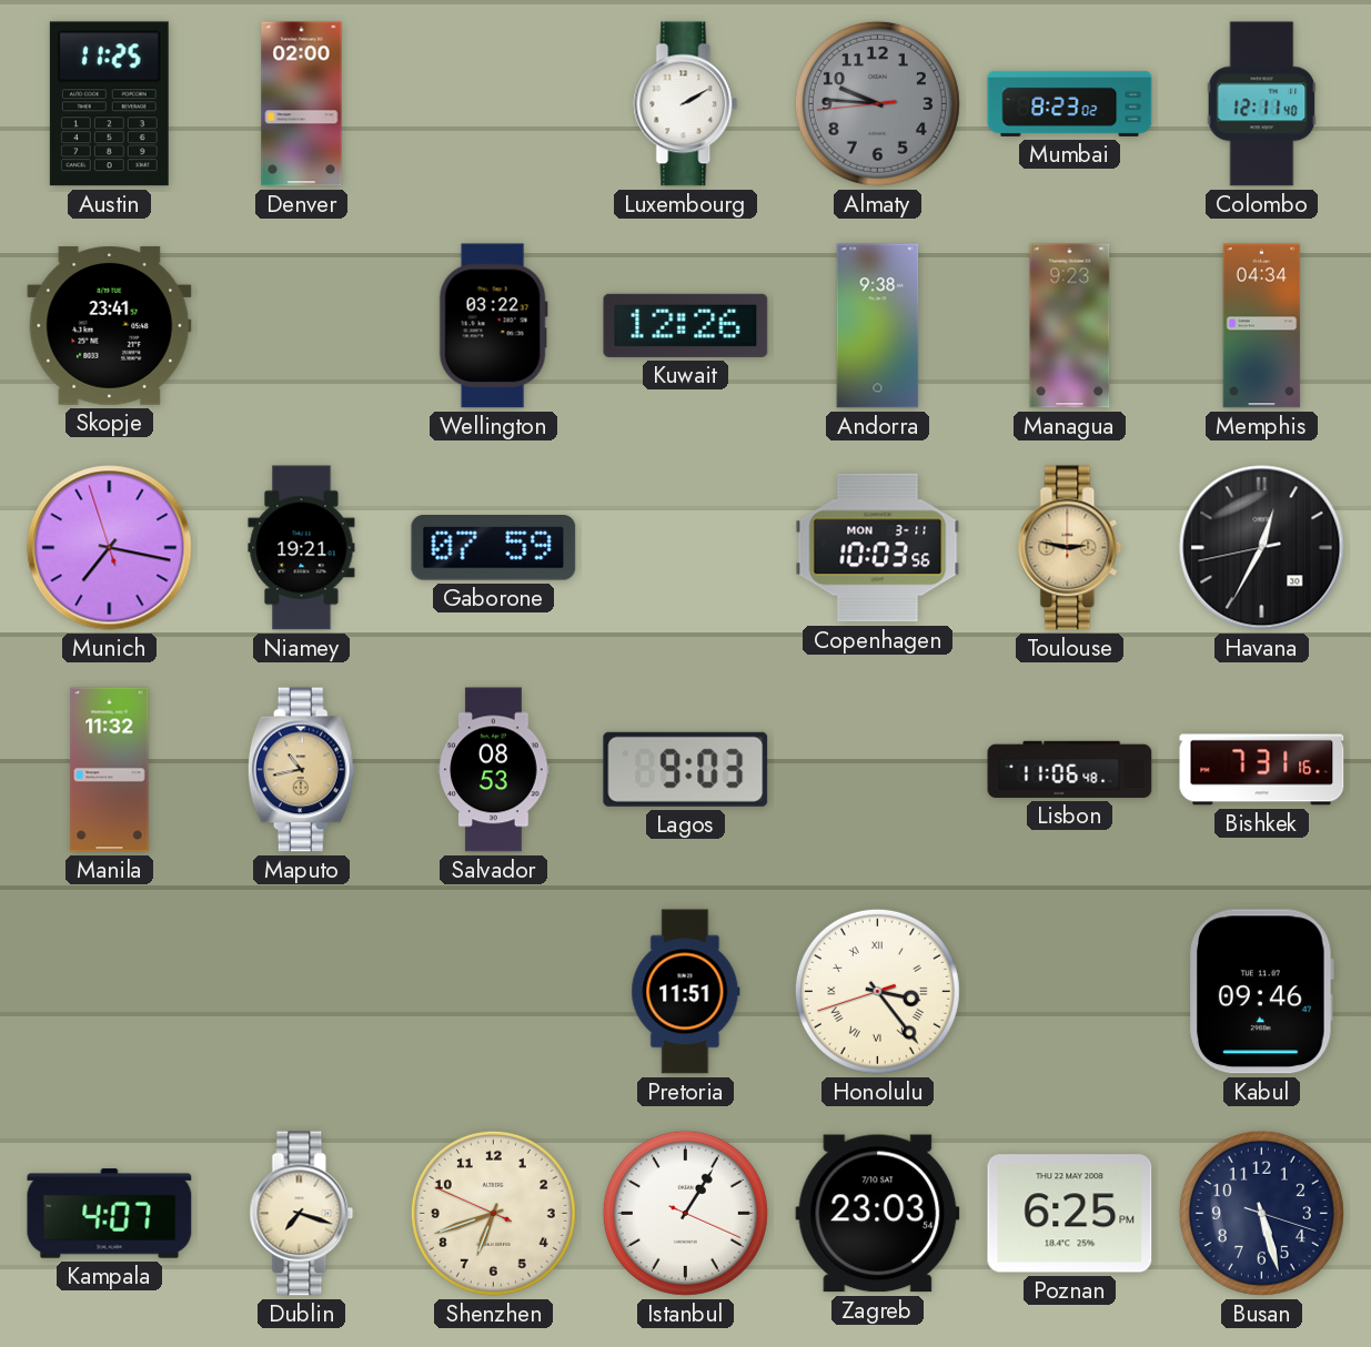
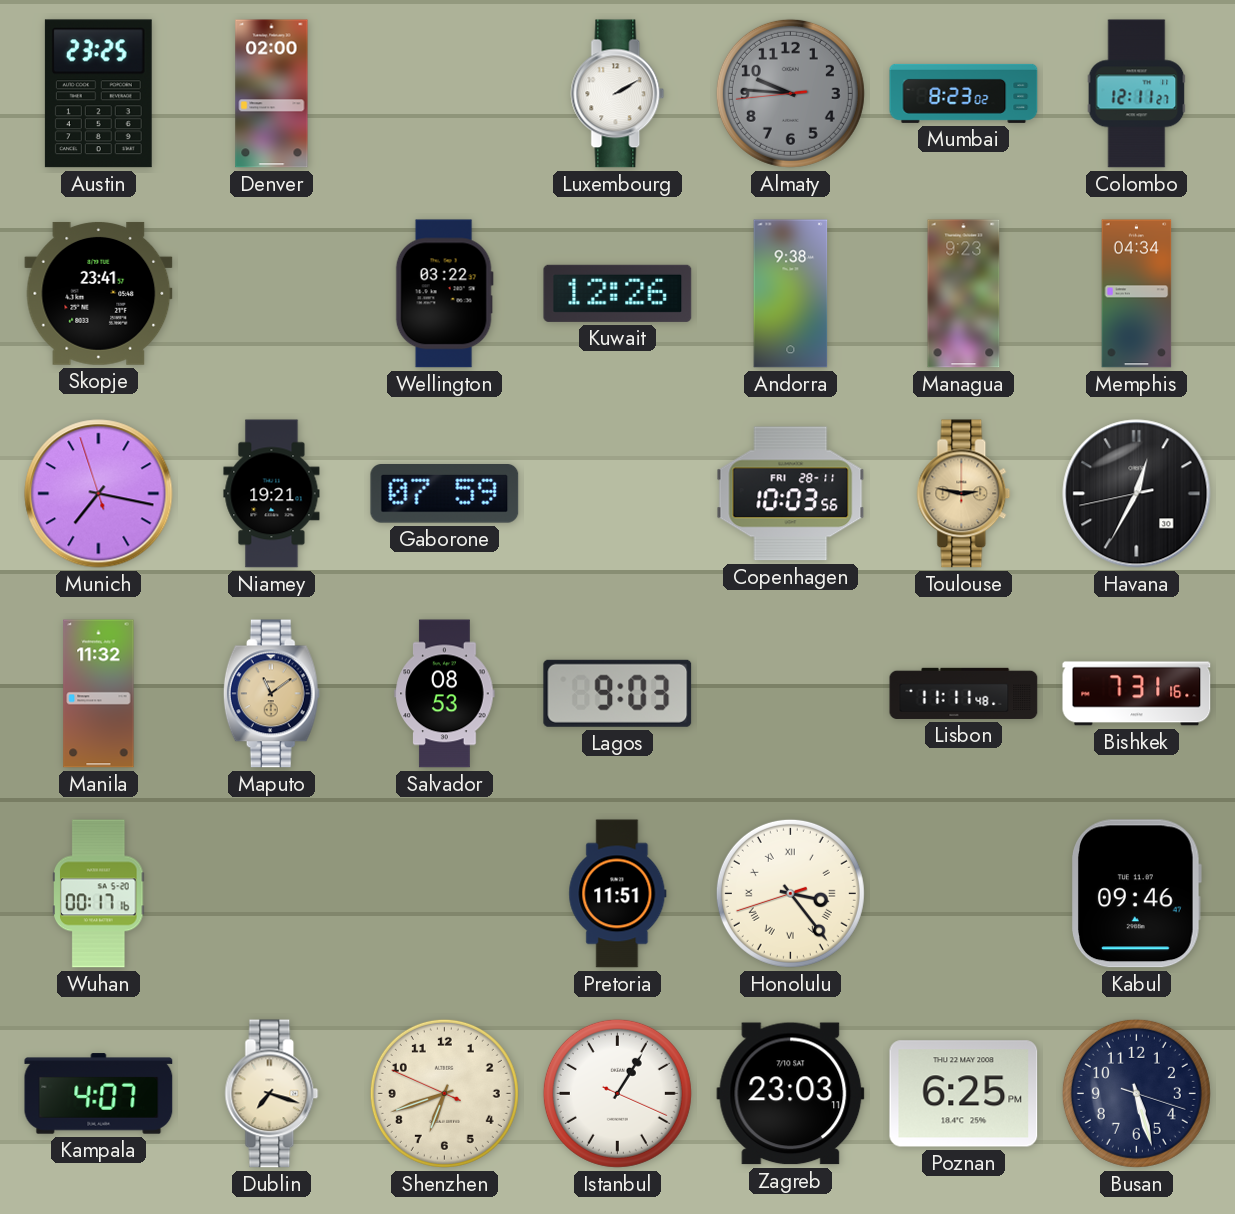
Austin: 11:25 -> 23:25
Colombo: 12:11:40 -> 12:11:27
Copenhagen date: MON 3-11 -> FRI 28-11
Maputo: 10:43 -> 11:09
Lisbon: 11:06 -> 11:11
Wuhan: none -> 00:17
Zagreb: 23:03:54 -> 23:03:11
